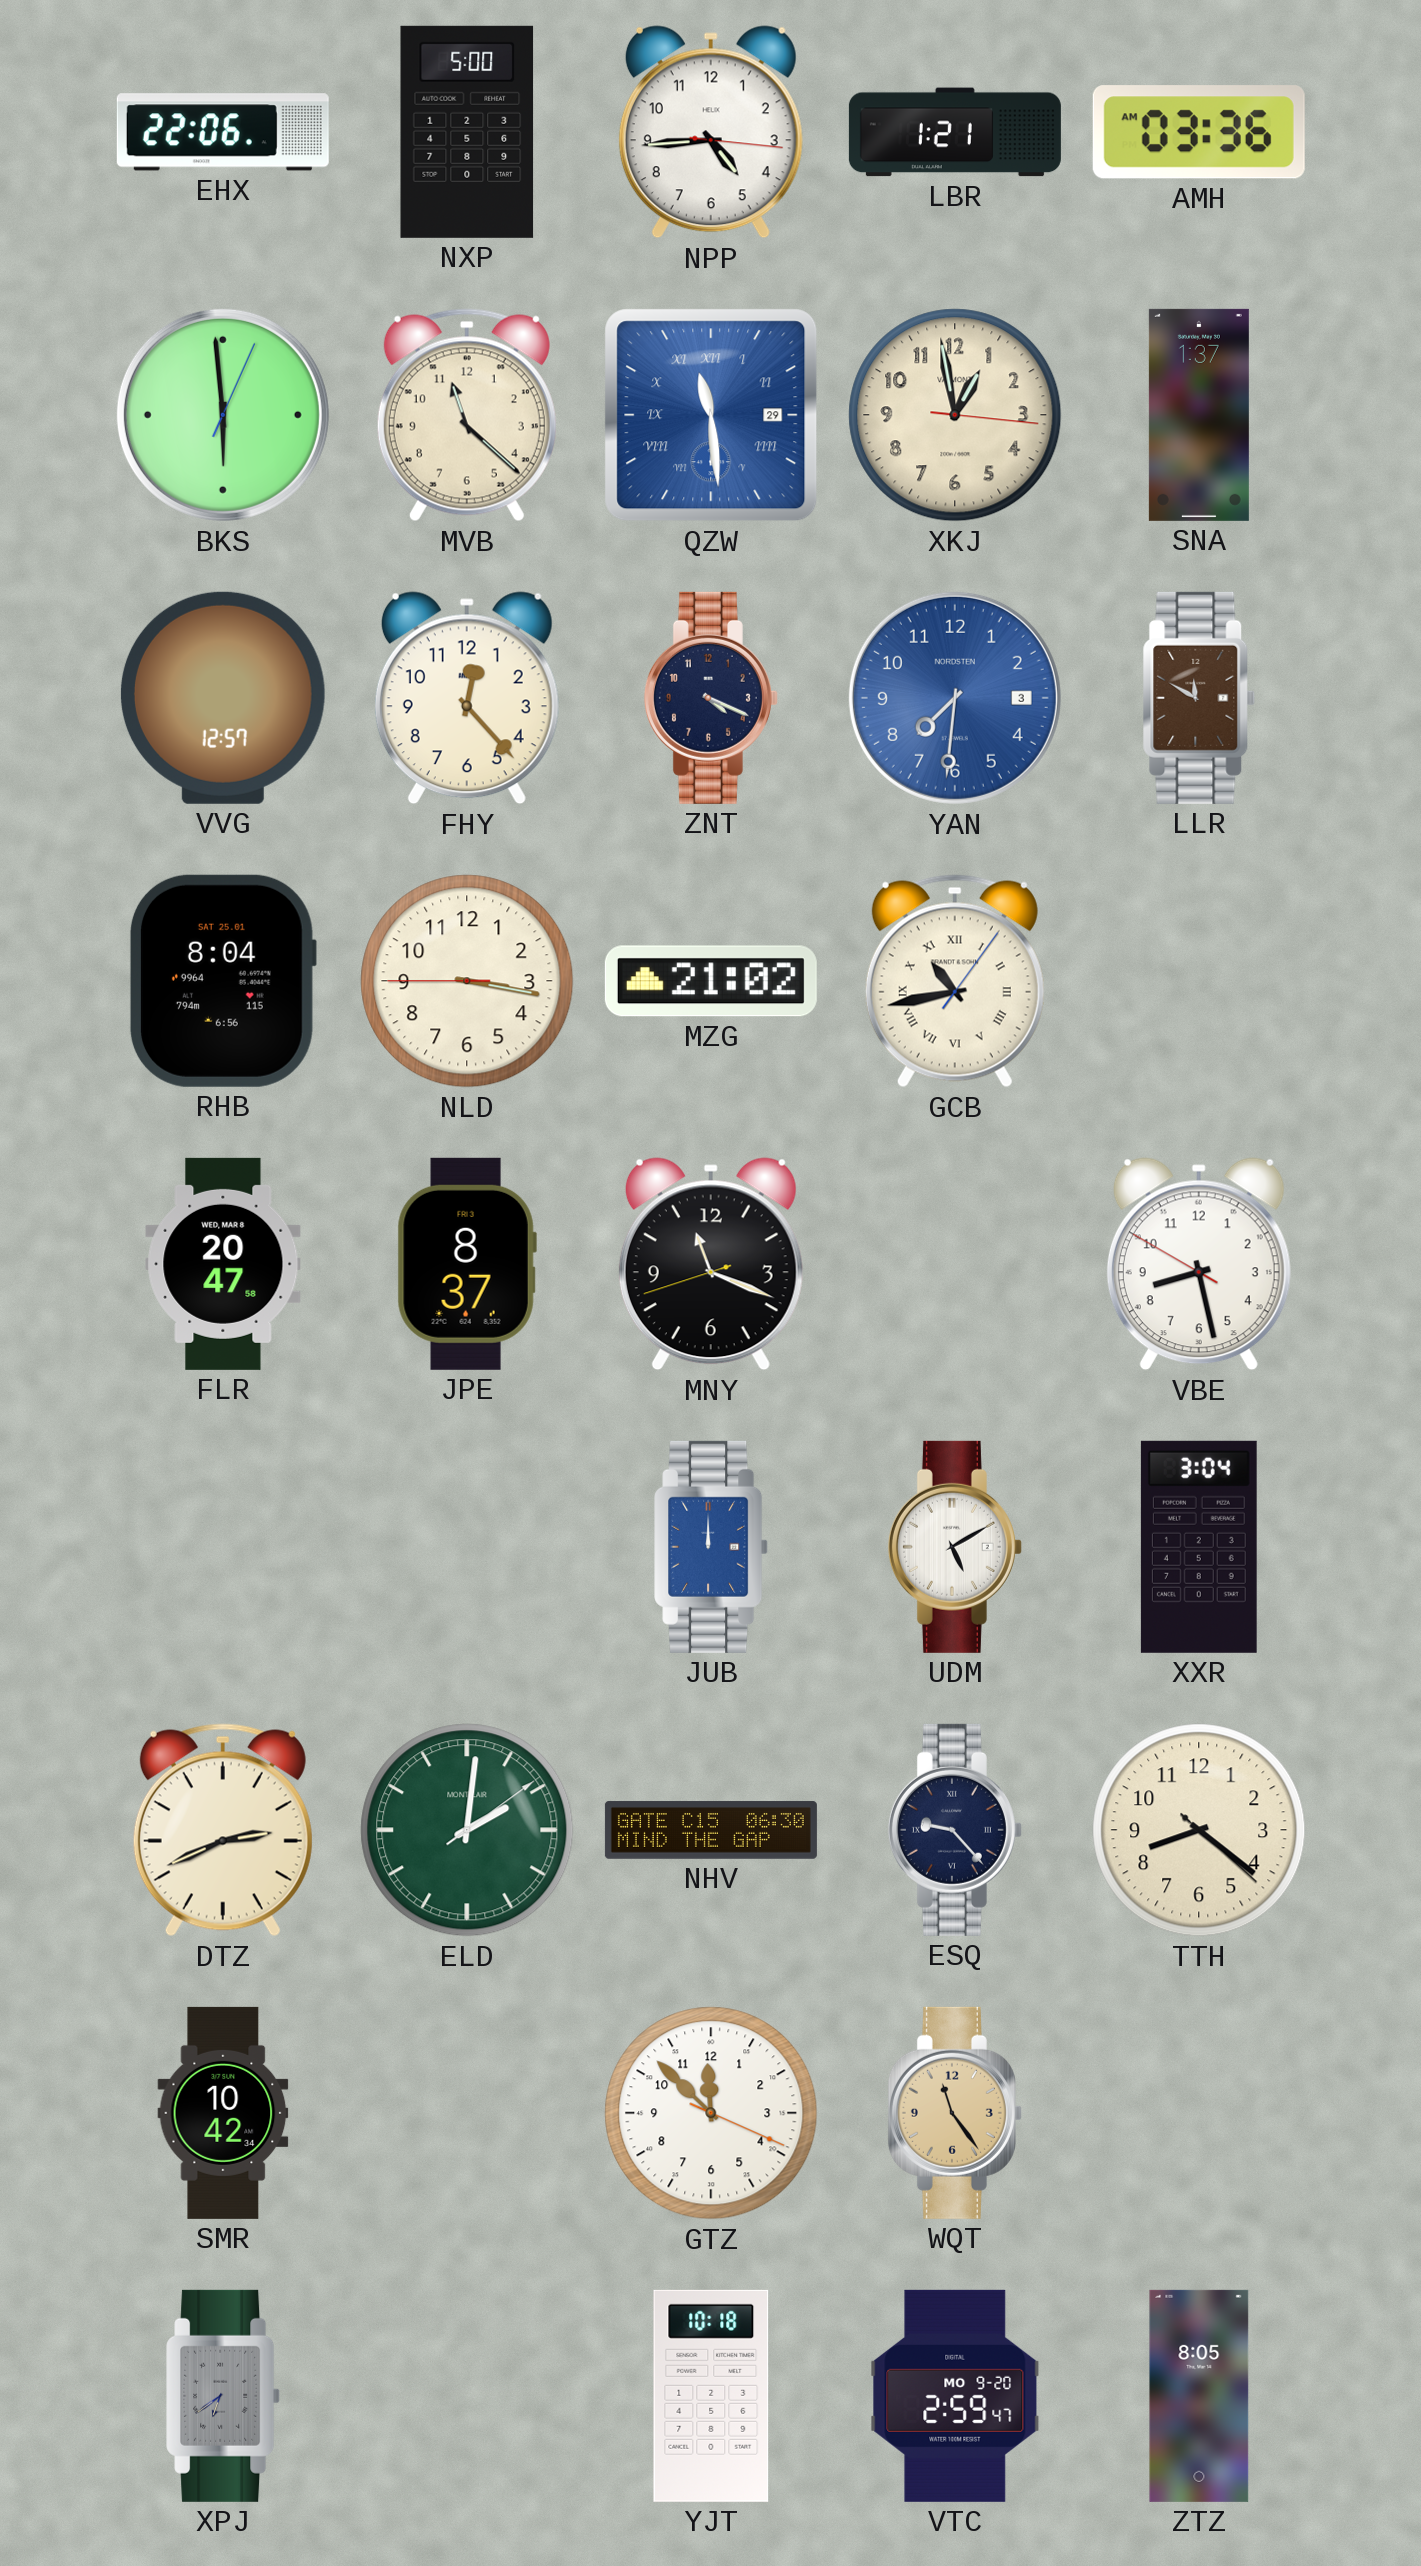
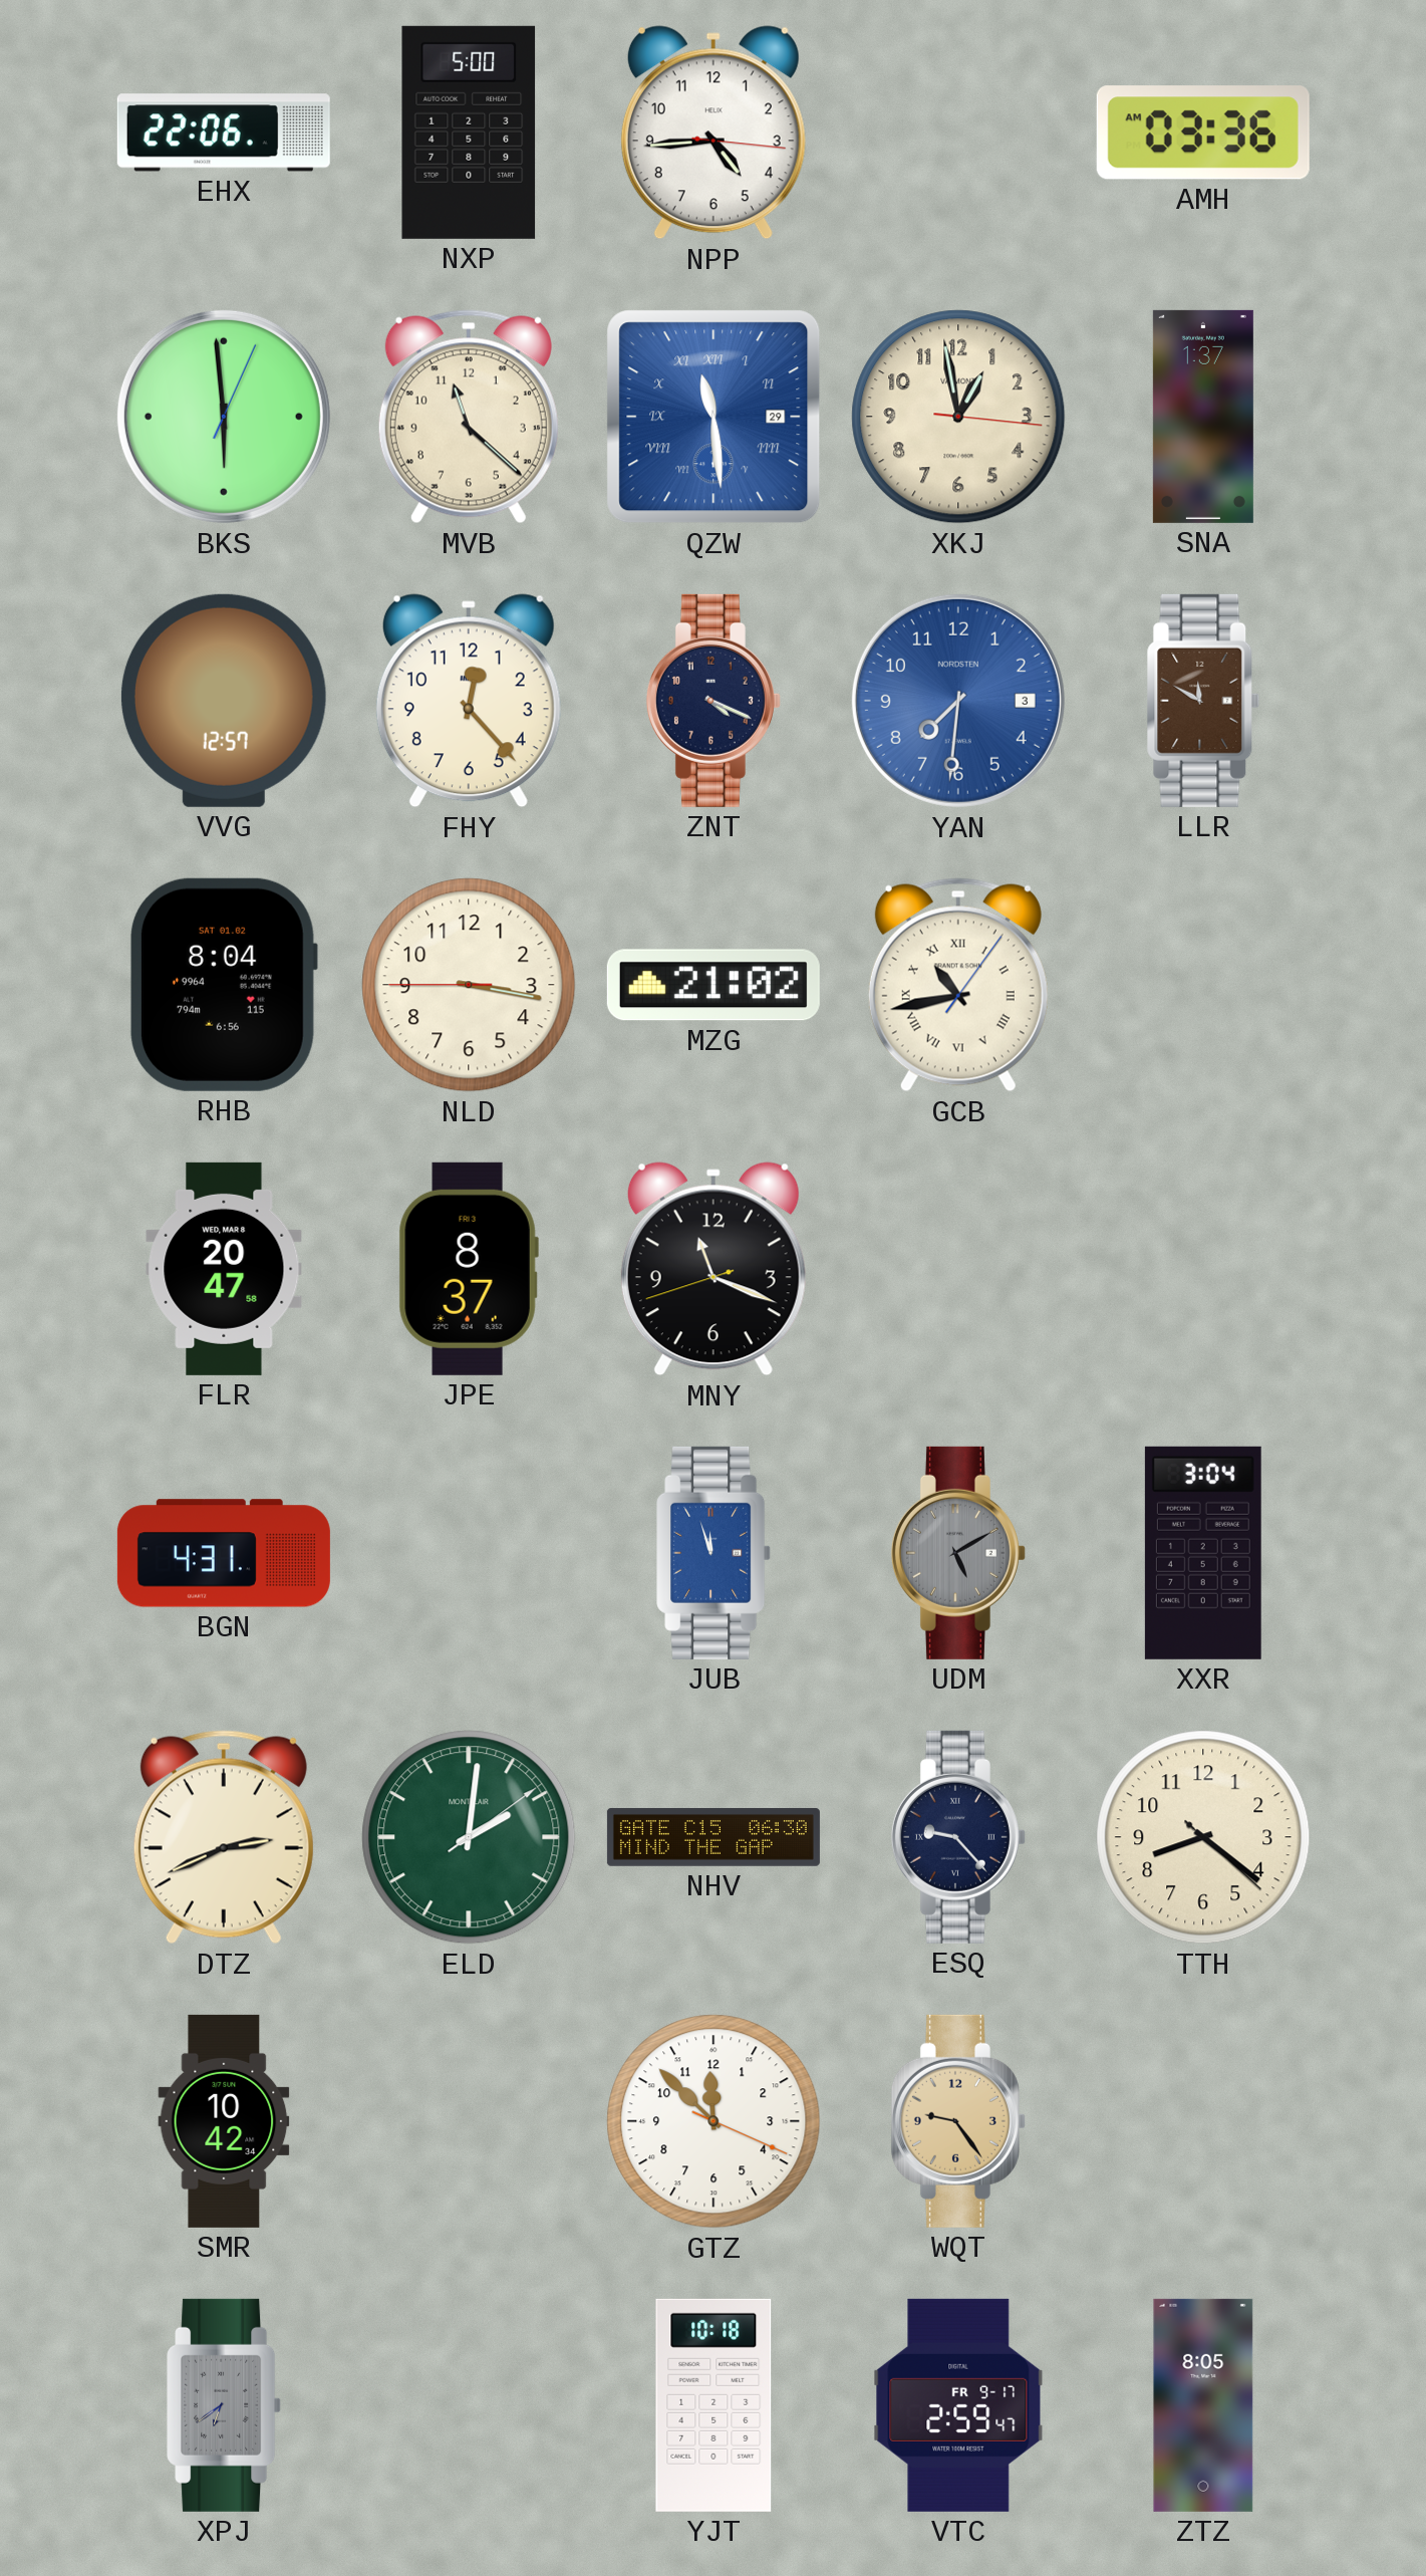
LBR: 1:21 -> none
RHB date: SAT 25.01 -> SAT 01.02
VBE: 8:27 -> none
BGN: none -> 4:31
JUB: 12:00 -> 11:57
UDM dial: white -> grey
WQT: 11:24 -> 9:24
VTC date: MO 9-20 -> FR 9-17
